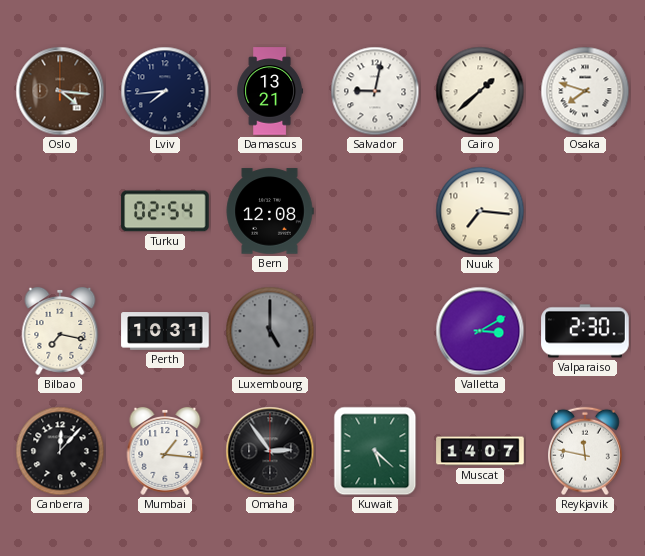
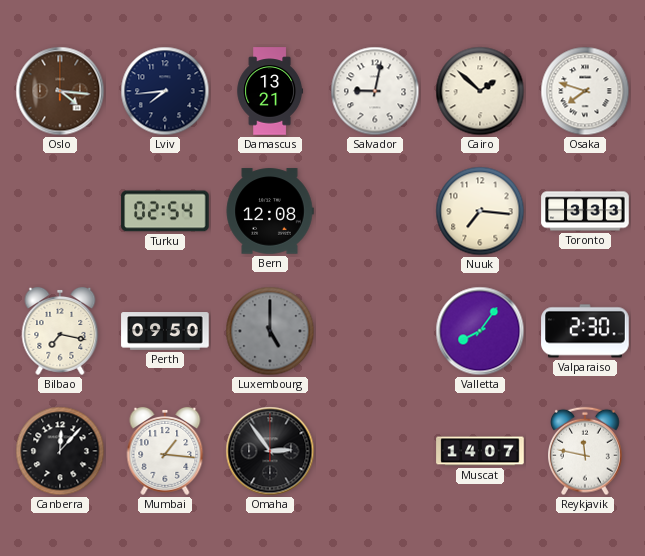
Cairo: 1:38 -> 1:52
Toronto: none -> 3:33
Perth: 10:31 -> 09:50
Valletta: 3:10 -> 8:06
Kuwait: 5:22 -> none
